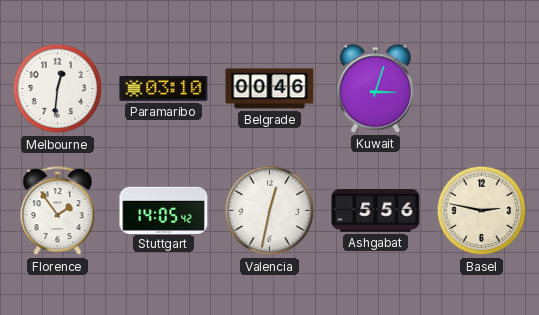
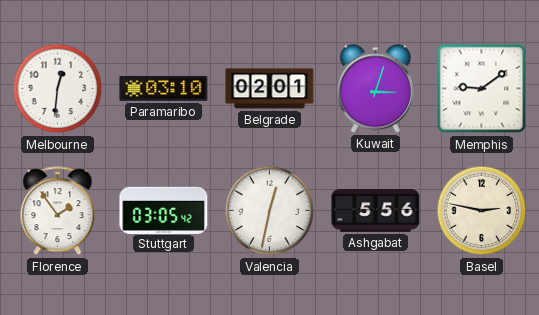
Belgrade: 00:46 -> 02:01
Memphis: none -> 9:09
Stuttgart: 14:05 -> 03:05
